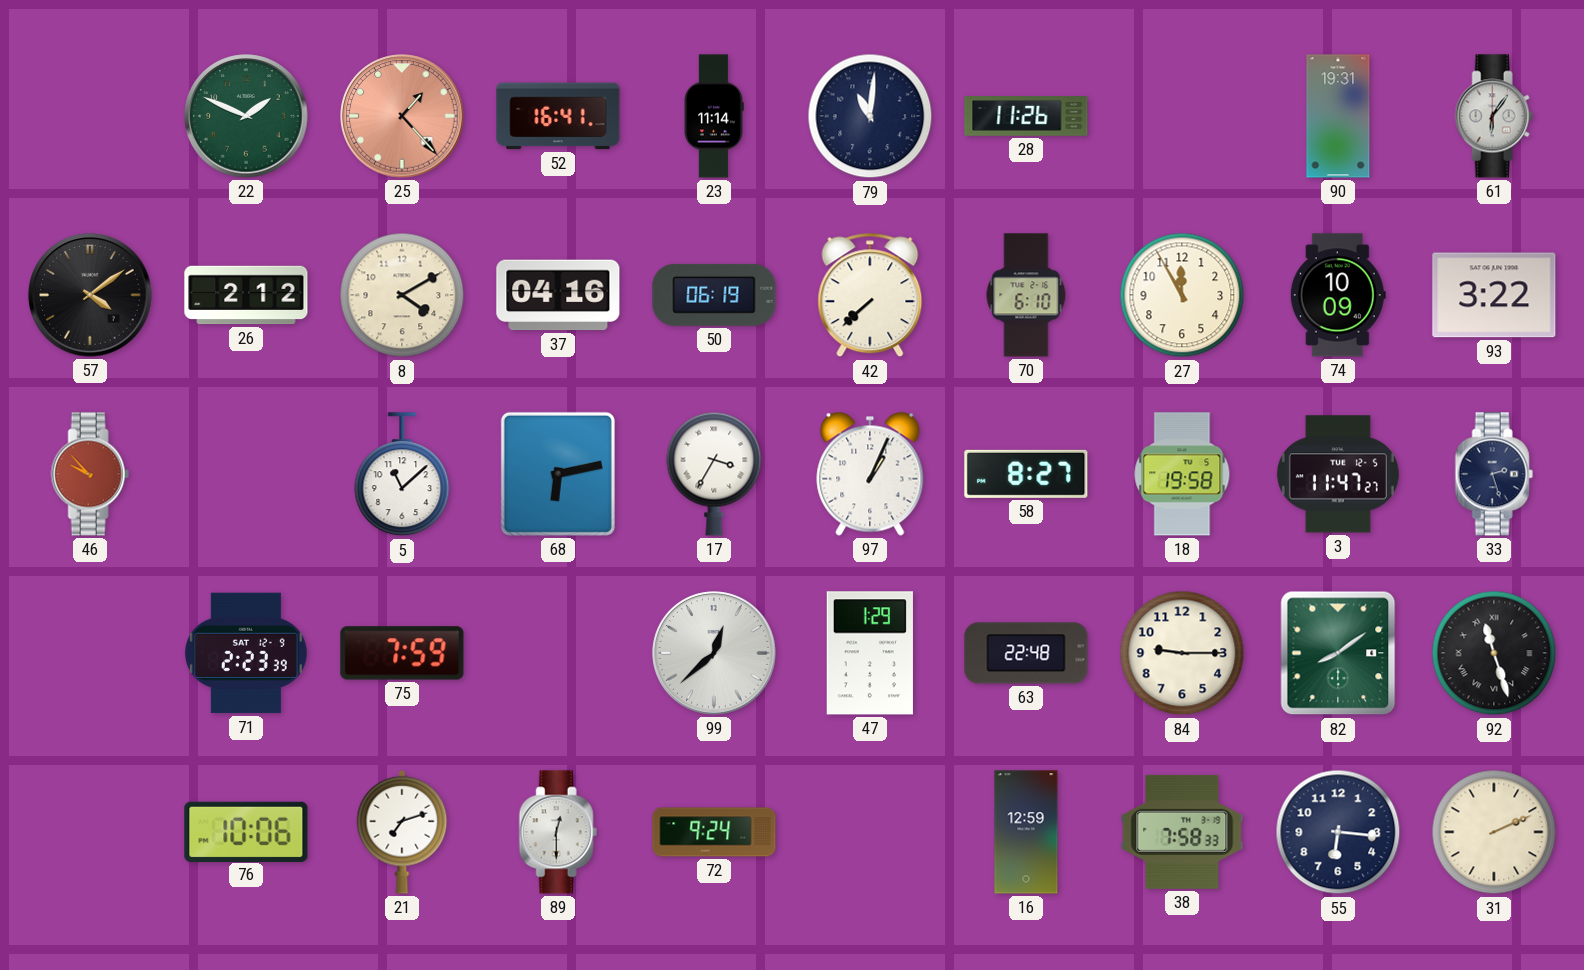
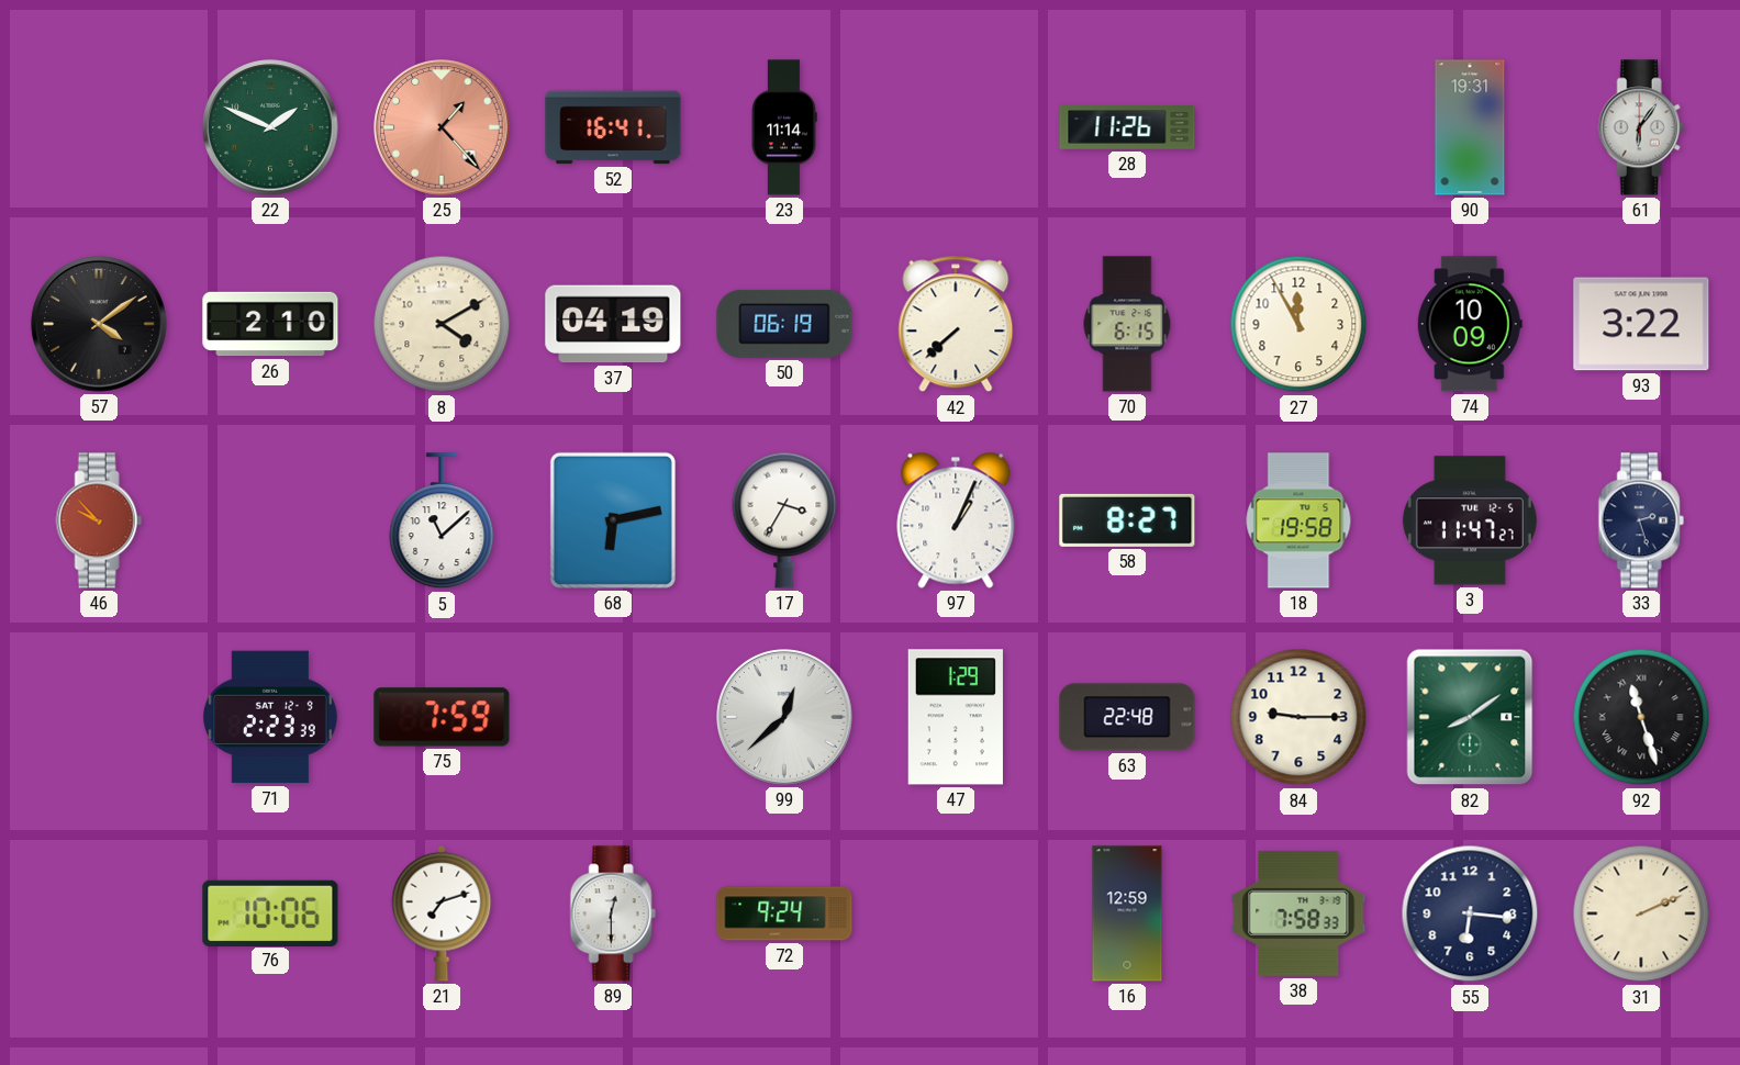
79: 11:01 -> none
26: 2:12 -> 2:10
37: 04:16 -> 04:19
70: 6:10 -> 6:15
